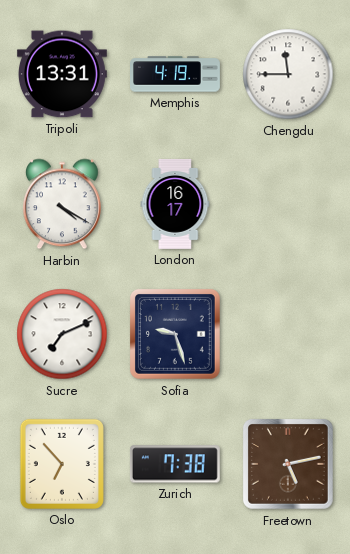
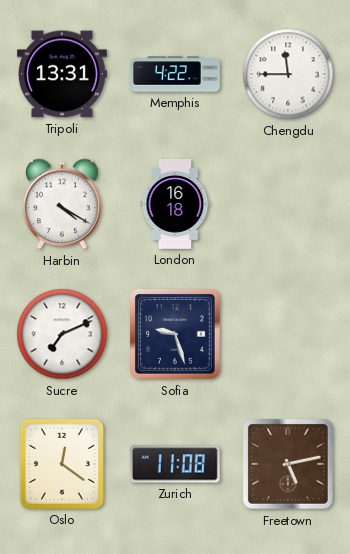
Memphis: 4:19 -> 4:22
London: 16:17 -> 16:18
Oslo: 6:53 -> 12:21
Zurich: 7:38 -> 11:08
